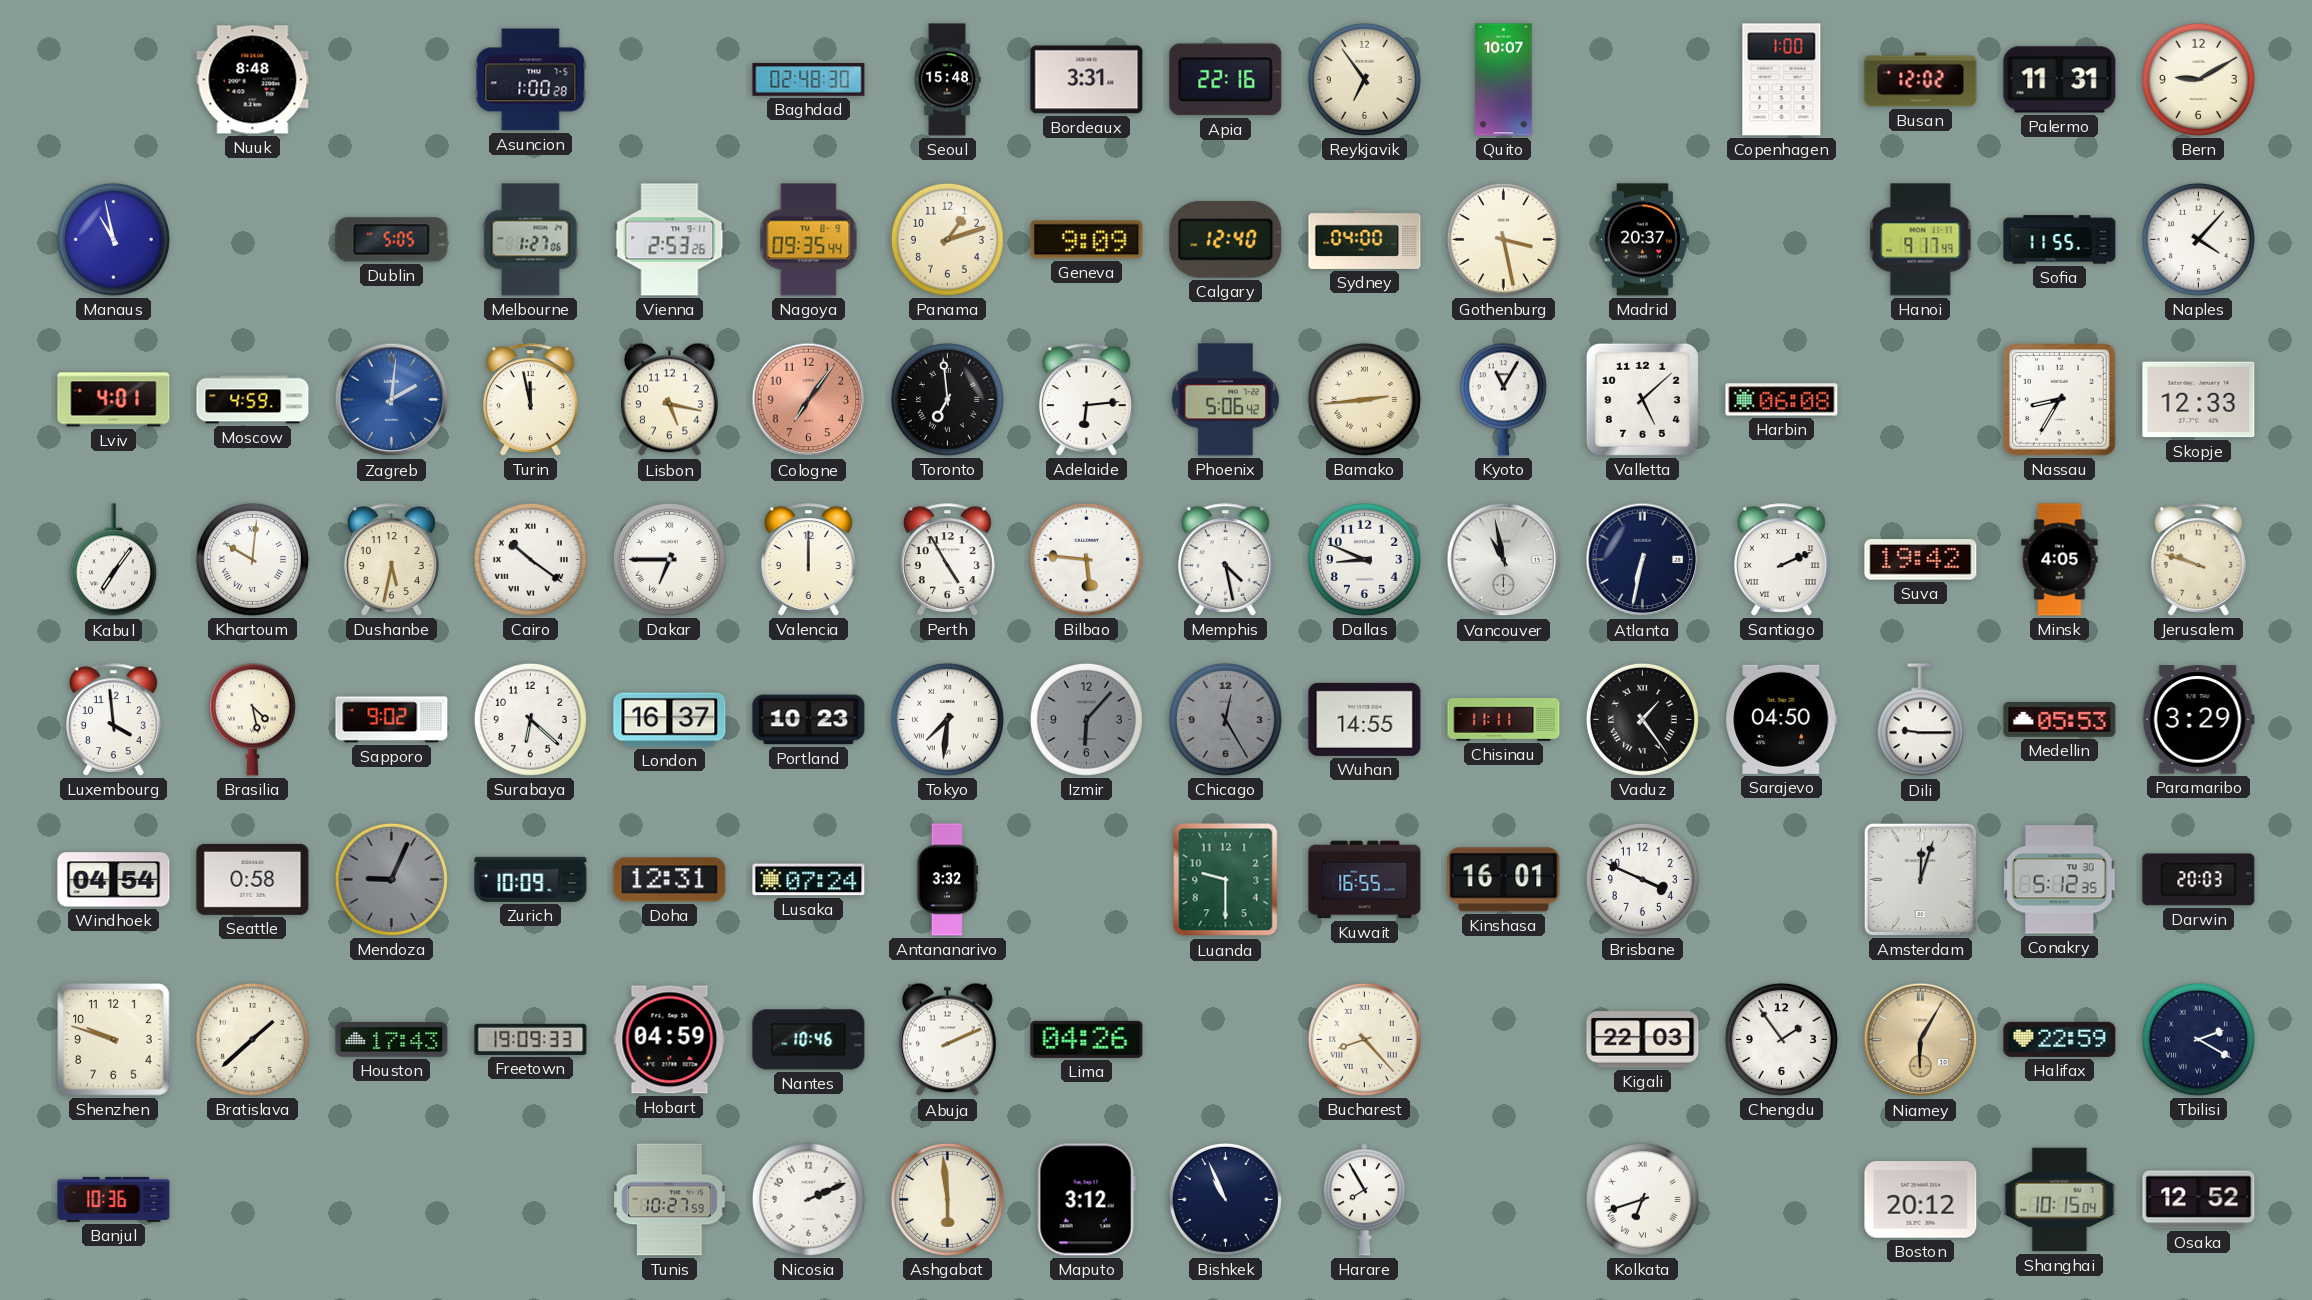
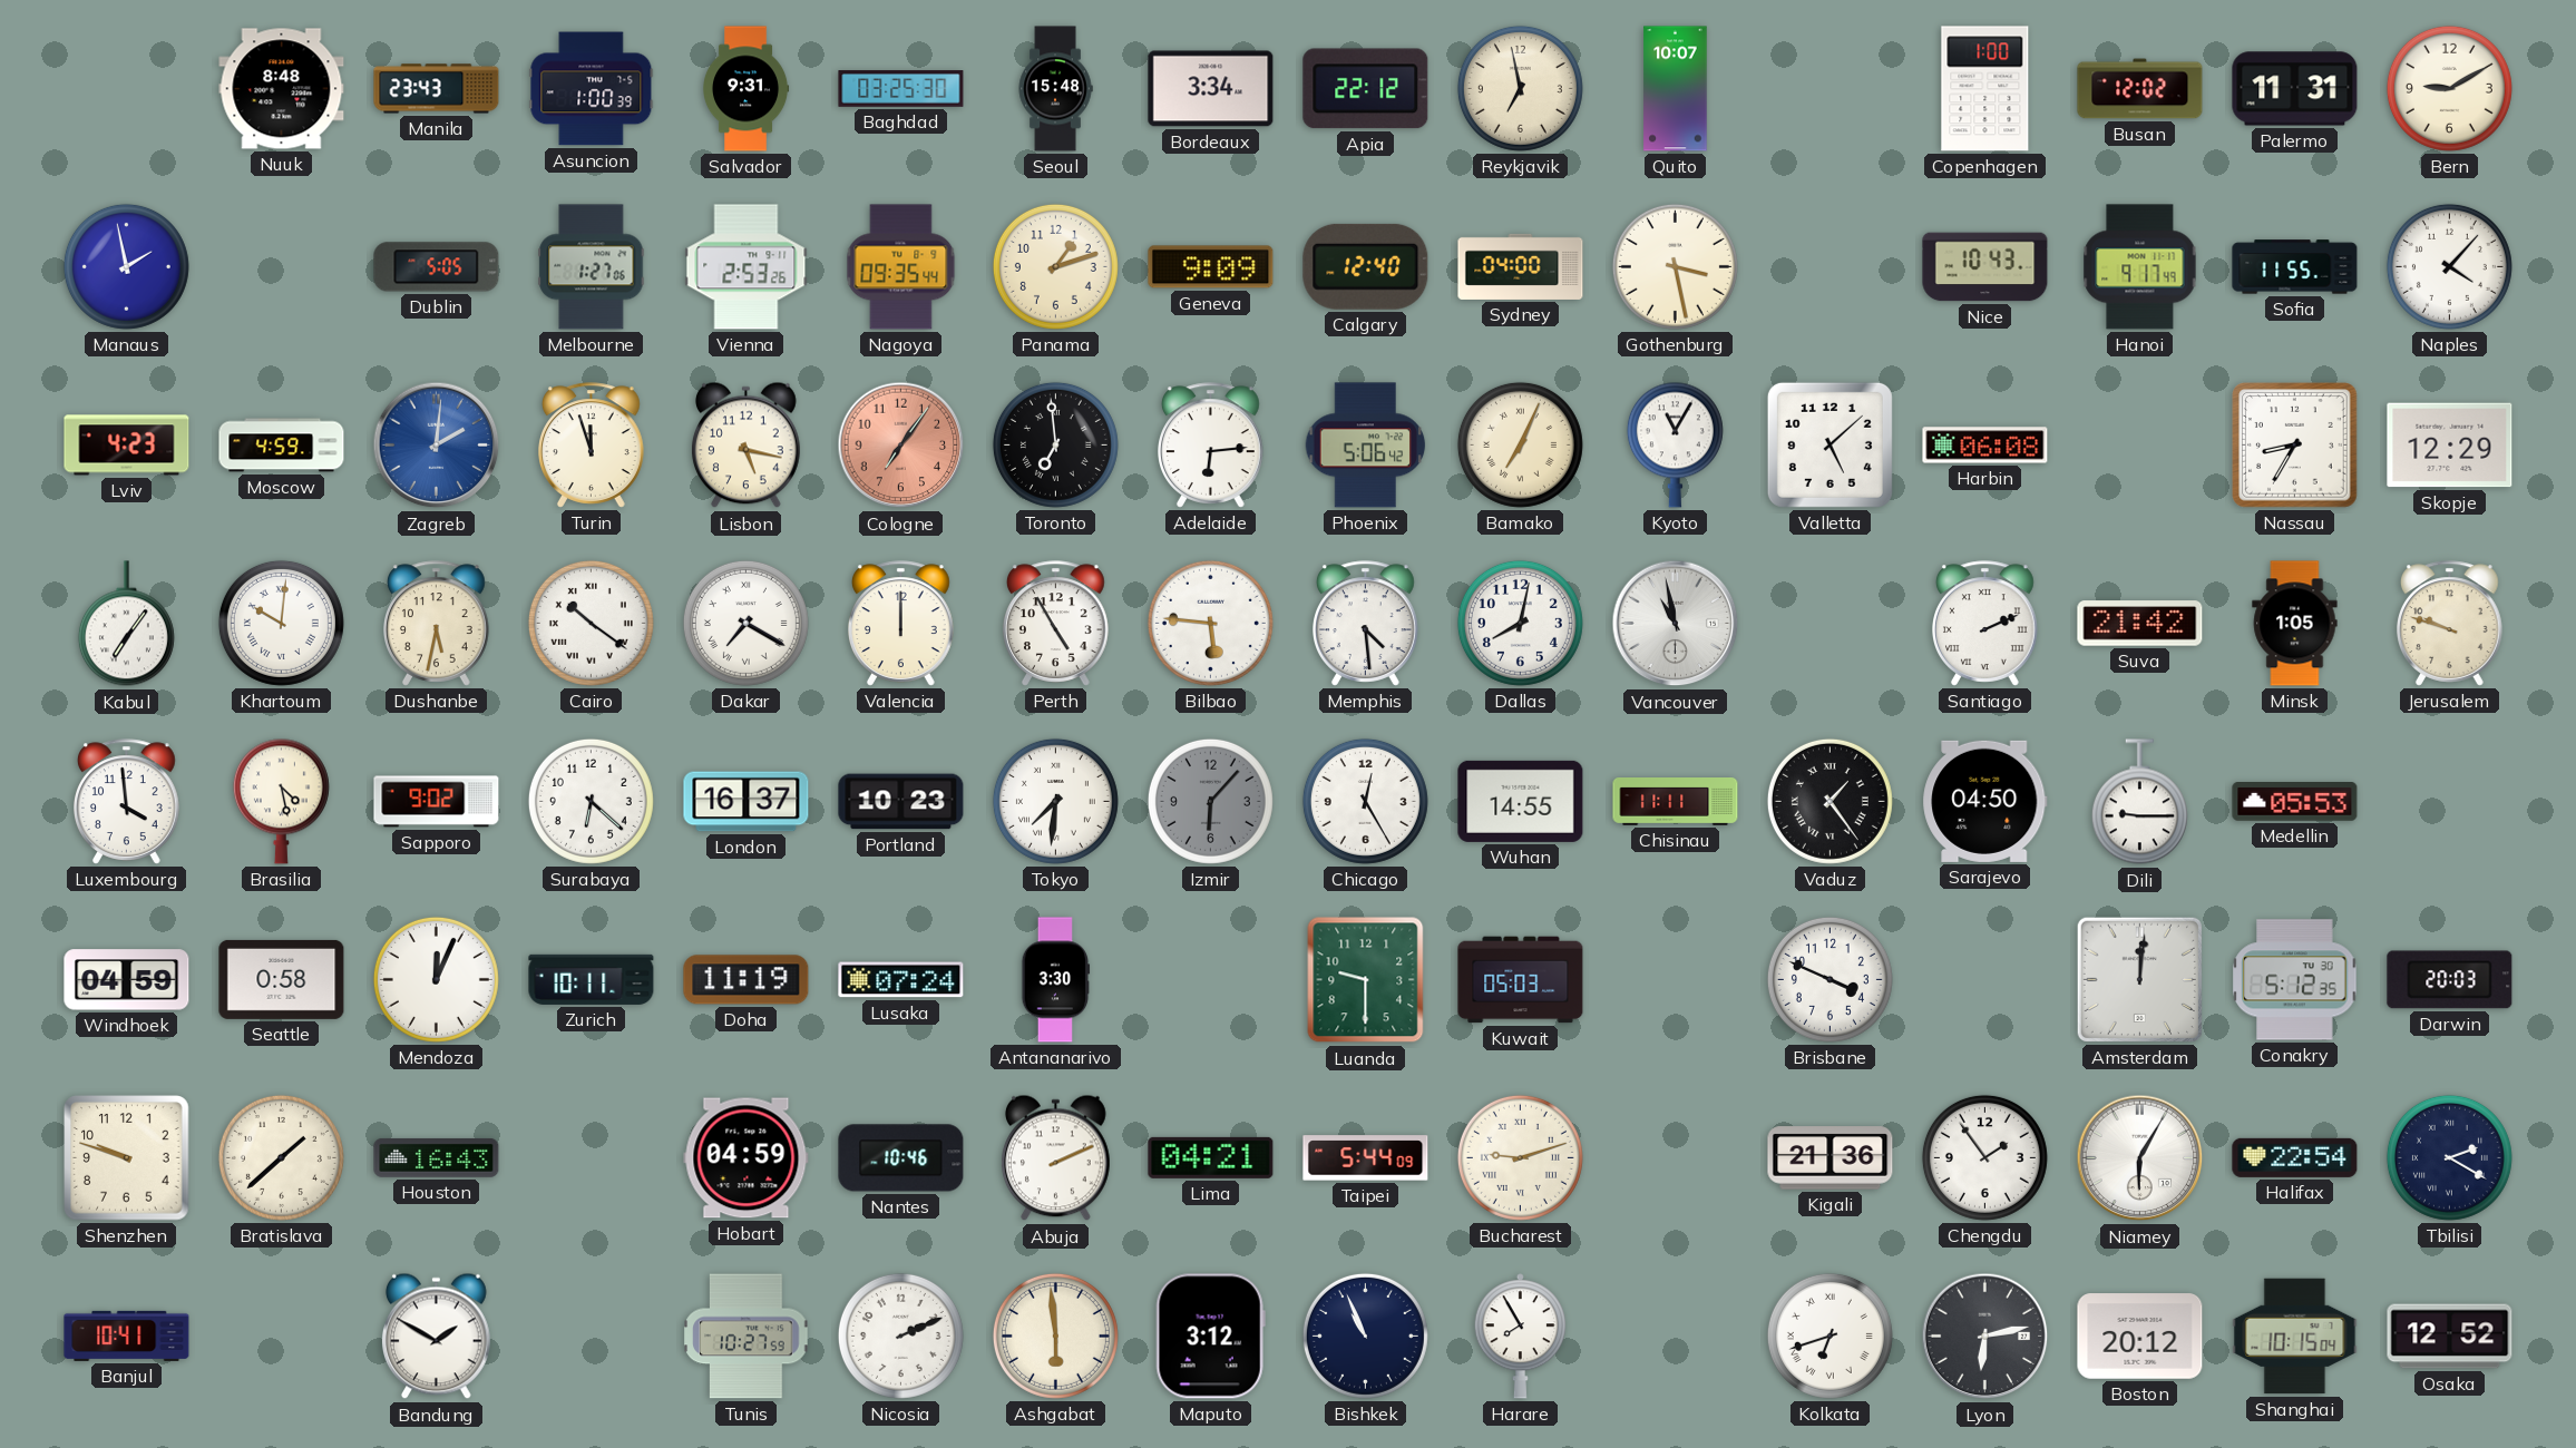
Manila: none -> 23:43
Asuncion: 1:00:28 -> 1:00:39
Salvador: none -> 9:31
Baghdad: 02:48 -> 03:25
Bordeaux: 3:31 -> 3:34
Apia: 22:16 -> 22:12
Reykjavik: 6:54 -> 6:58
Manaus: 10:58 -> 1:58
Madrid: 20:37 -> none
Nice: none -> 10:43
Lviv: 4:01 -> 4:23
Turin: 11:58 -> 11:57
Bamako: 2:44 -> 7:04
Skopje: 12:33 -> 12:29
Dakar: 6:45 -> 7:20
Memphis: 4:28 -> 4:29
Dallas: 8:49 -> 8:02
Atlanta: 6:32 -> none
Suva: 19:42 -> 21:42
Minsk: 4:05 -> 1:05
Chicago dial: grey -> white
Paramaribo: 3:29 -> none
Windhoek: 04:54 -> 04:59
Mendoza: 9:04 -> 12:04
Mendoza dial: grey -> white
Zurich: 10:09 -> 10:11
Doha: 12:31 -> 11:19
Antananarivo: 3:32 -> 3:30
Kuwait: 16:55 -> 05:03
Kinshasa: 16:01 -> none
Amsterdam: 12:03 -> 12:01
Houston: 17:43 -> 16:43
Freetown: 19:09 -> none
Lima: 04:26 -> 04:21
Taipei: none -> 5:44
Bucharest: 8:23 -> 9:12
Kigali: 22:03 -> 21:36
Niamey dial: champagne -> white
Halifax: 22:59 -> 22:54
Banjul: 10:36 -> 10:41
Bandung: none -> 1:50
Lyon: none -> 6:13
